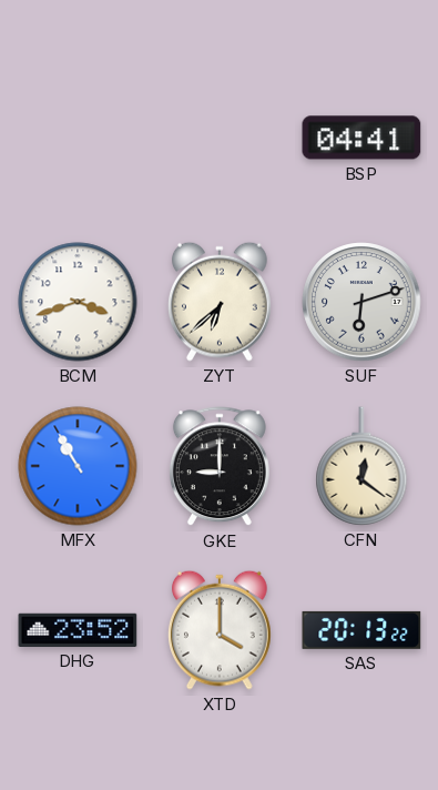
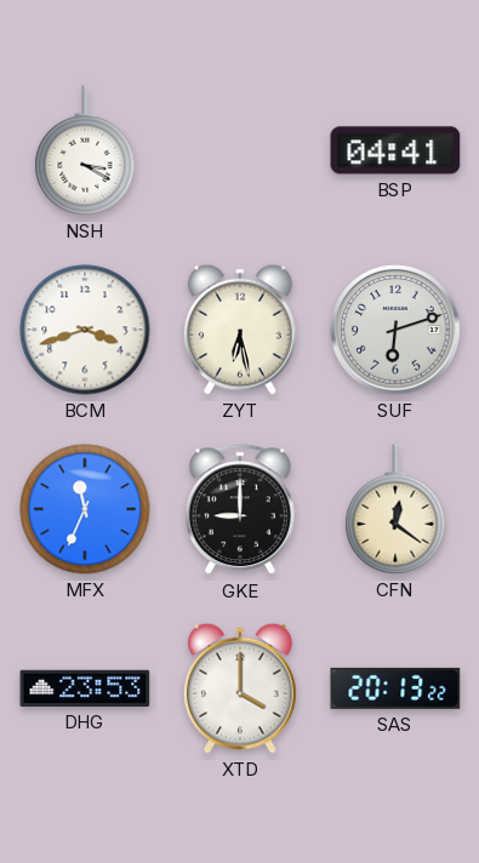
NSH: none -> 3:20
ZYT: 6:38 -> 6:28
MFX: 10:55 -> 11:34
DHG: 23:52 -> 23:53
